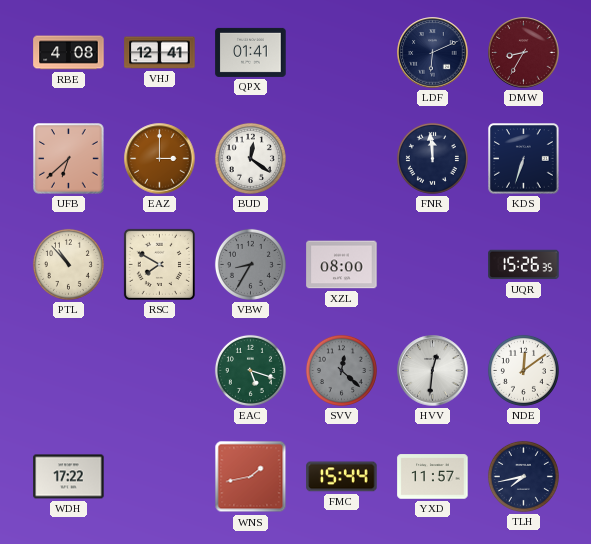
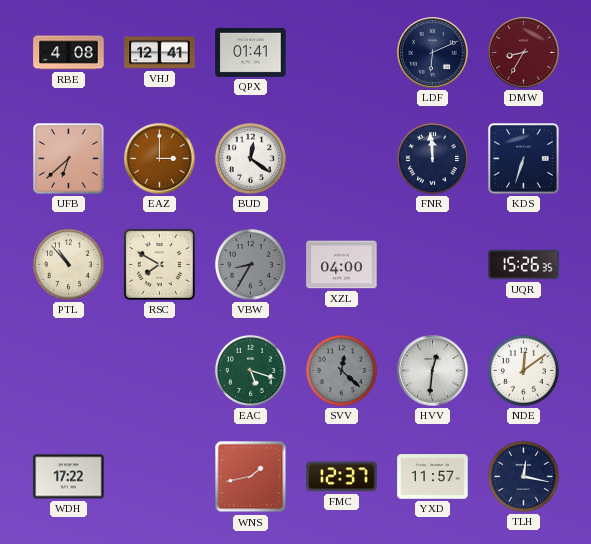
XZL: 08:00 -> 04:00
FMC: 15:44 -> 12:37
TLH: 7:43 -> 12:17
